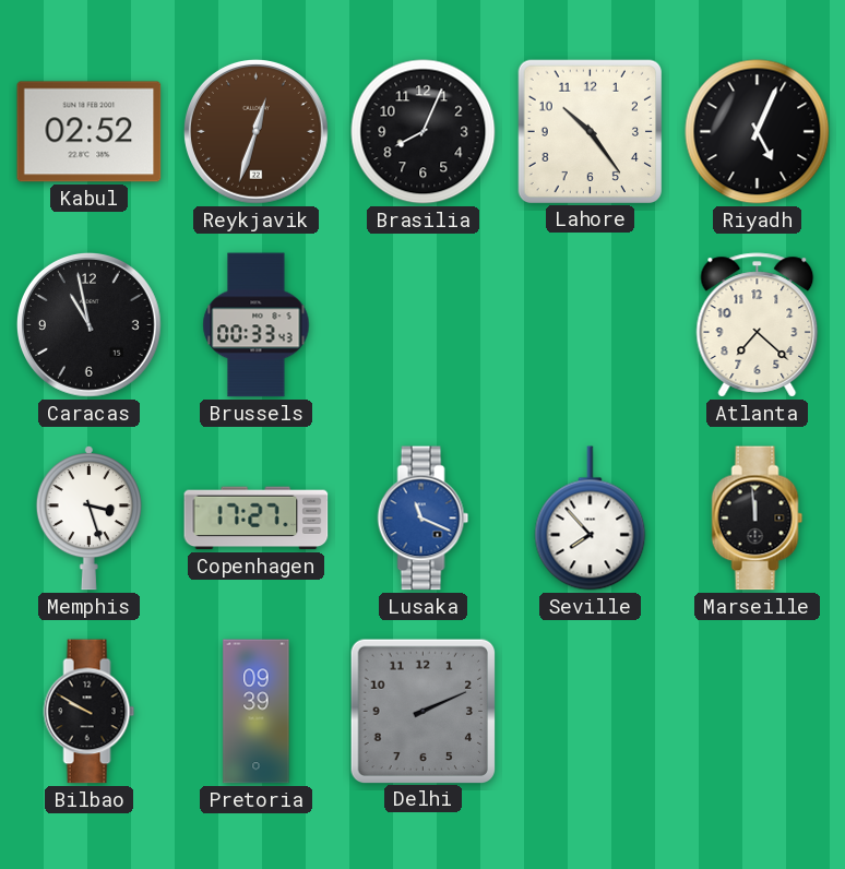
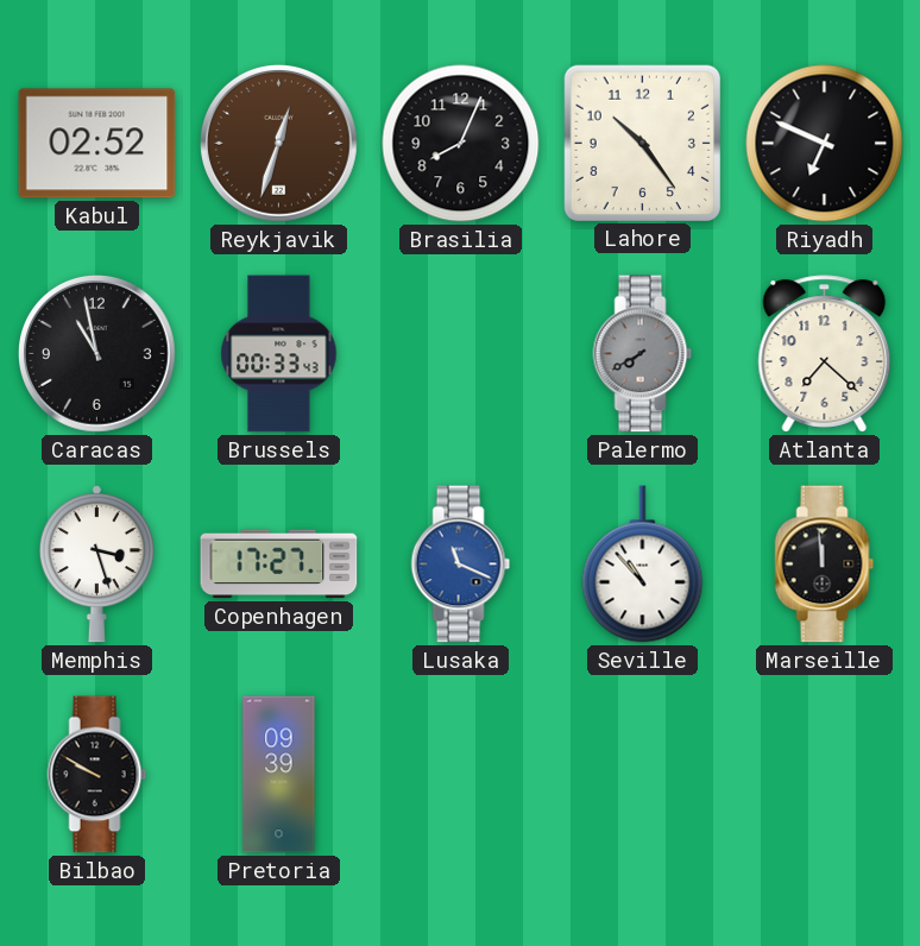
Riyadh: 5:04 -> 6:49
Palermo: none -> 7:40
Seville: 7:53 -> 10:53
Delhi: 2:11 -> none
